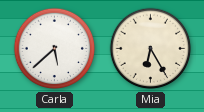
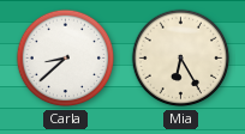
Carla: 5:38 -> 8:38
